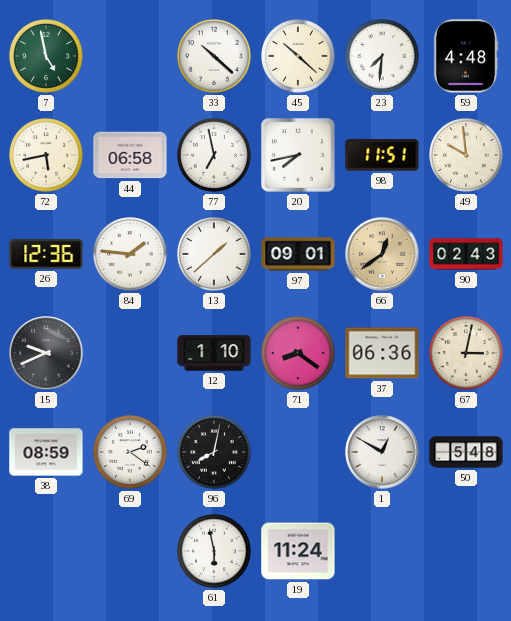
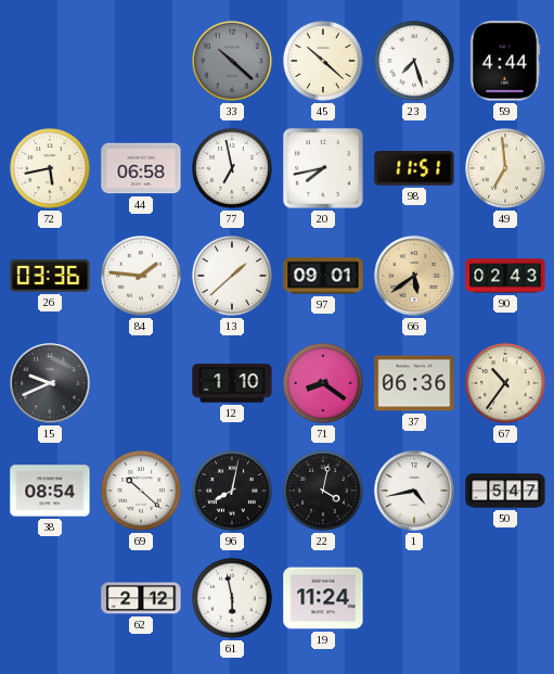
7: 4:58 -> none
33 dial: white -> grey
23: 7:31 -> 7:27
59: 4:48 -> 4:44
49: 9:59 -> 6:59
26: 12:36 -> 03:36
66: 12:39 -> 5:39
67: 3:02 -> 10:36
38: 08:59 -> 08:54
69: 2:21 -> 10:22
22: none -> 4:02
1: 12:50 -> 4:43
50: 5:48 -> 5:47
62: none -> 2:12
